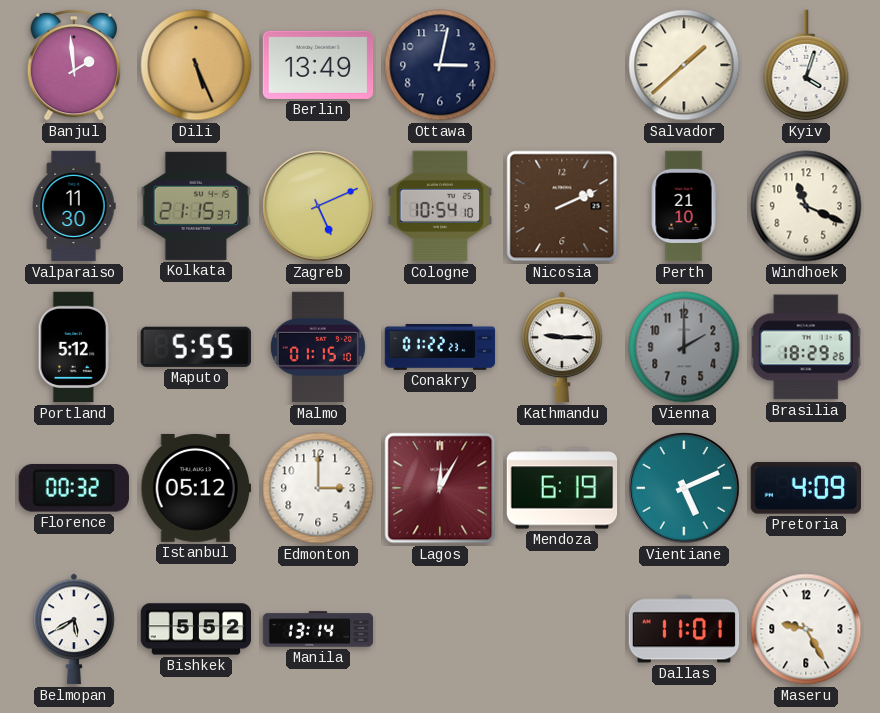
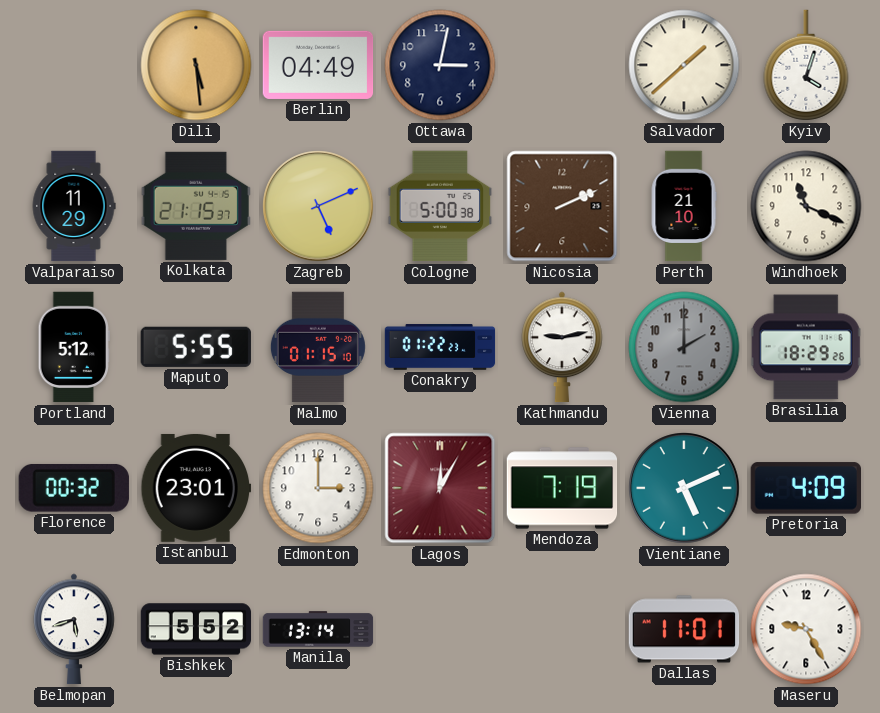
Banjul: 1:59 -> none
Dili: 5:26 -> 5:29
Berlin: 13:49 -> 04:49
Valparaiso: 11:30 -> 11:29
Cologne: 10:54 -> 5:00
Kathmandu: 9:15 -> 9:13
Istanbul: 05:12 -> 23:01
Mendoza: 6:19 -> 7:19
Belmopan: 5:40 -> 5:42
